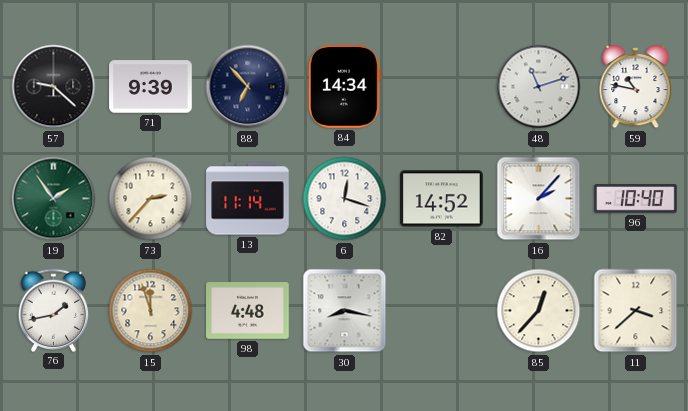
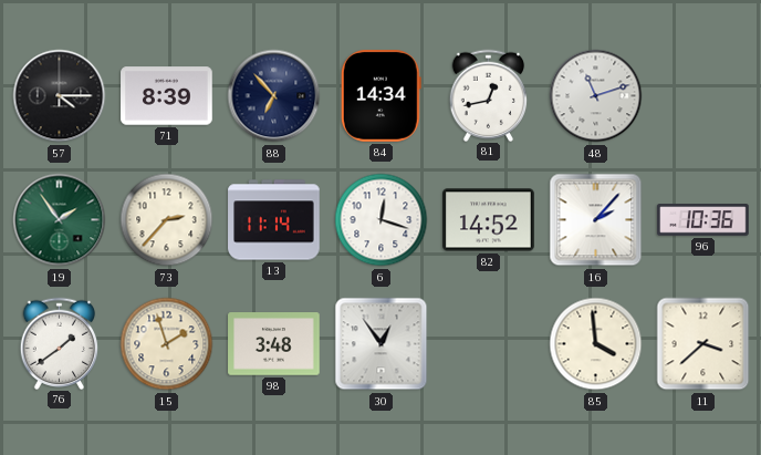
57: 9:22 -> 4:15
71: 9:39 -> 8:39
81: none -> 12:43
59: 10:47 -> none
96: 10:40 -> 10:36
76: 1:43 -> 1:39
15: 11:57 -> 1:57
98: 4:48 -> 3:48
30: 8:17 -> 12:54
85: 12:37 -> 3:59
